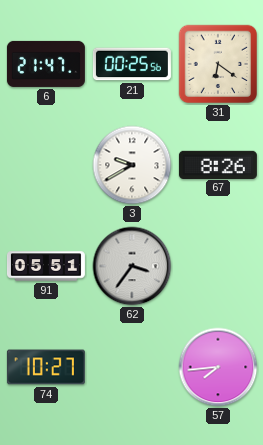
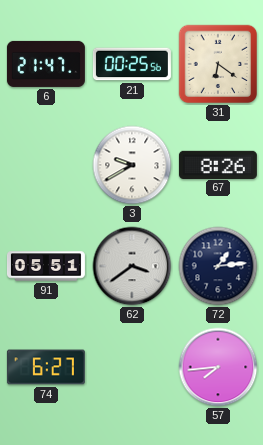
62: 3:36 -> 3:39
72: none -> 1:14
74: 10:27 -> 6:27
